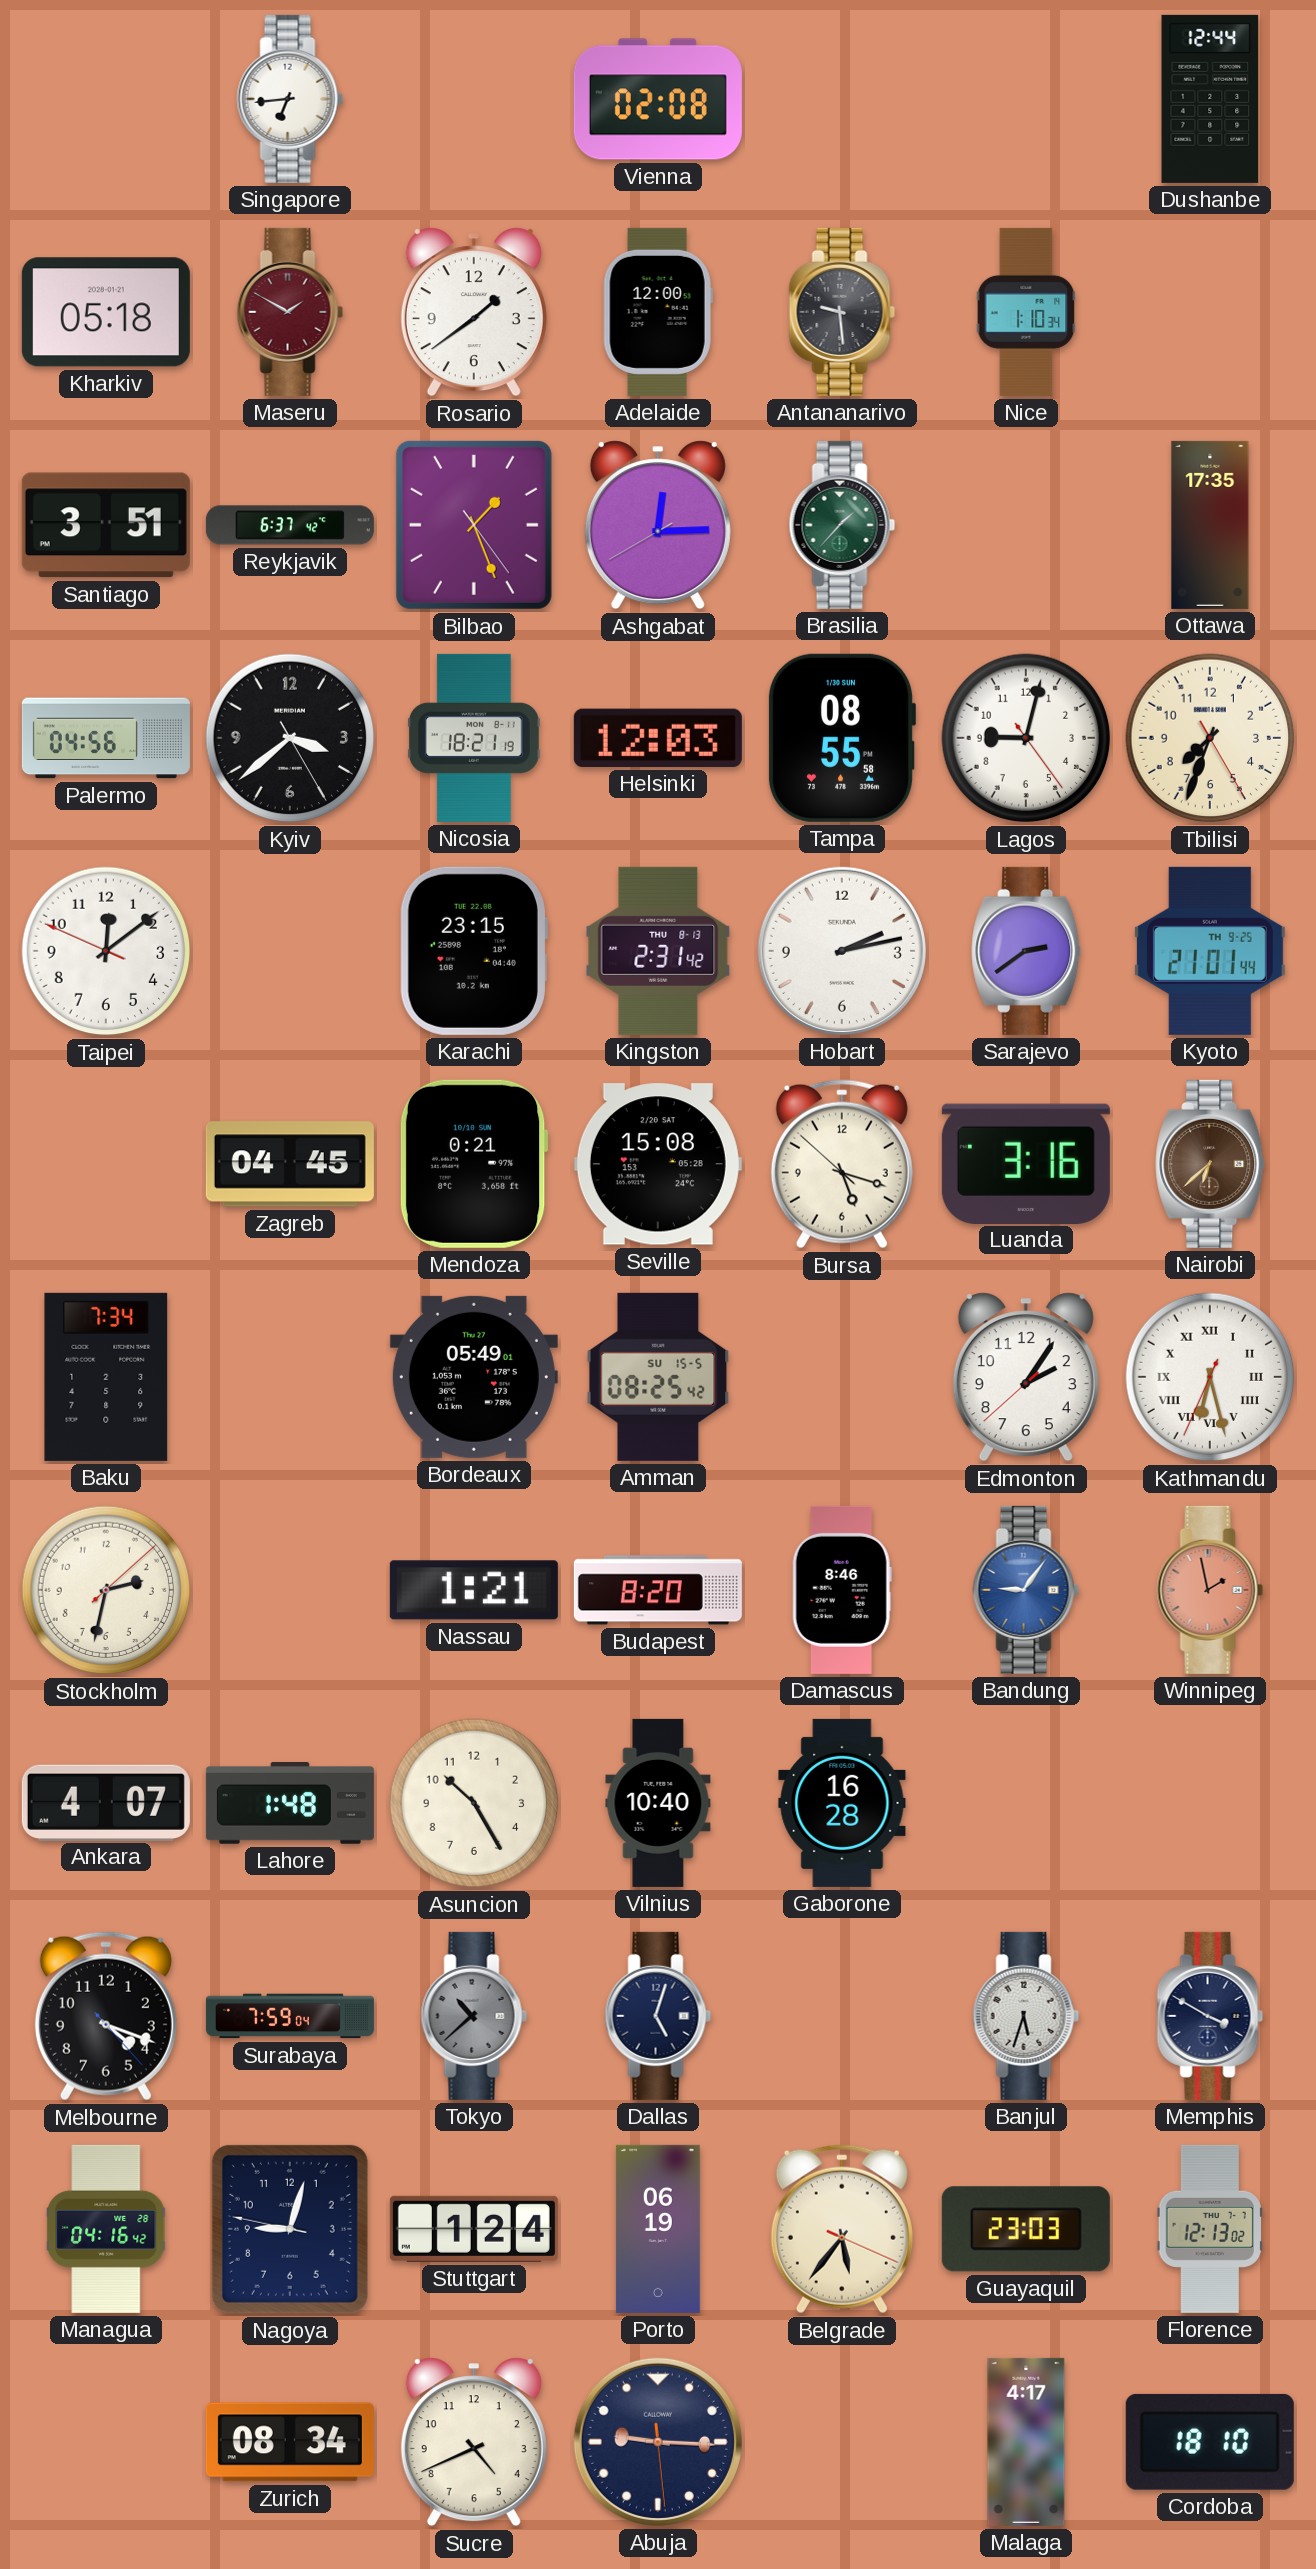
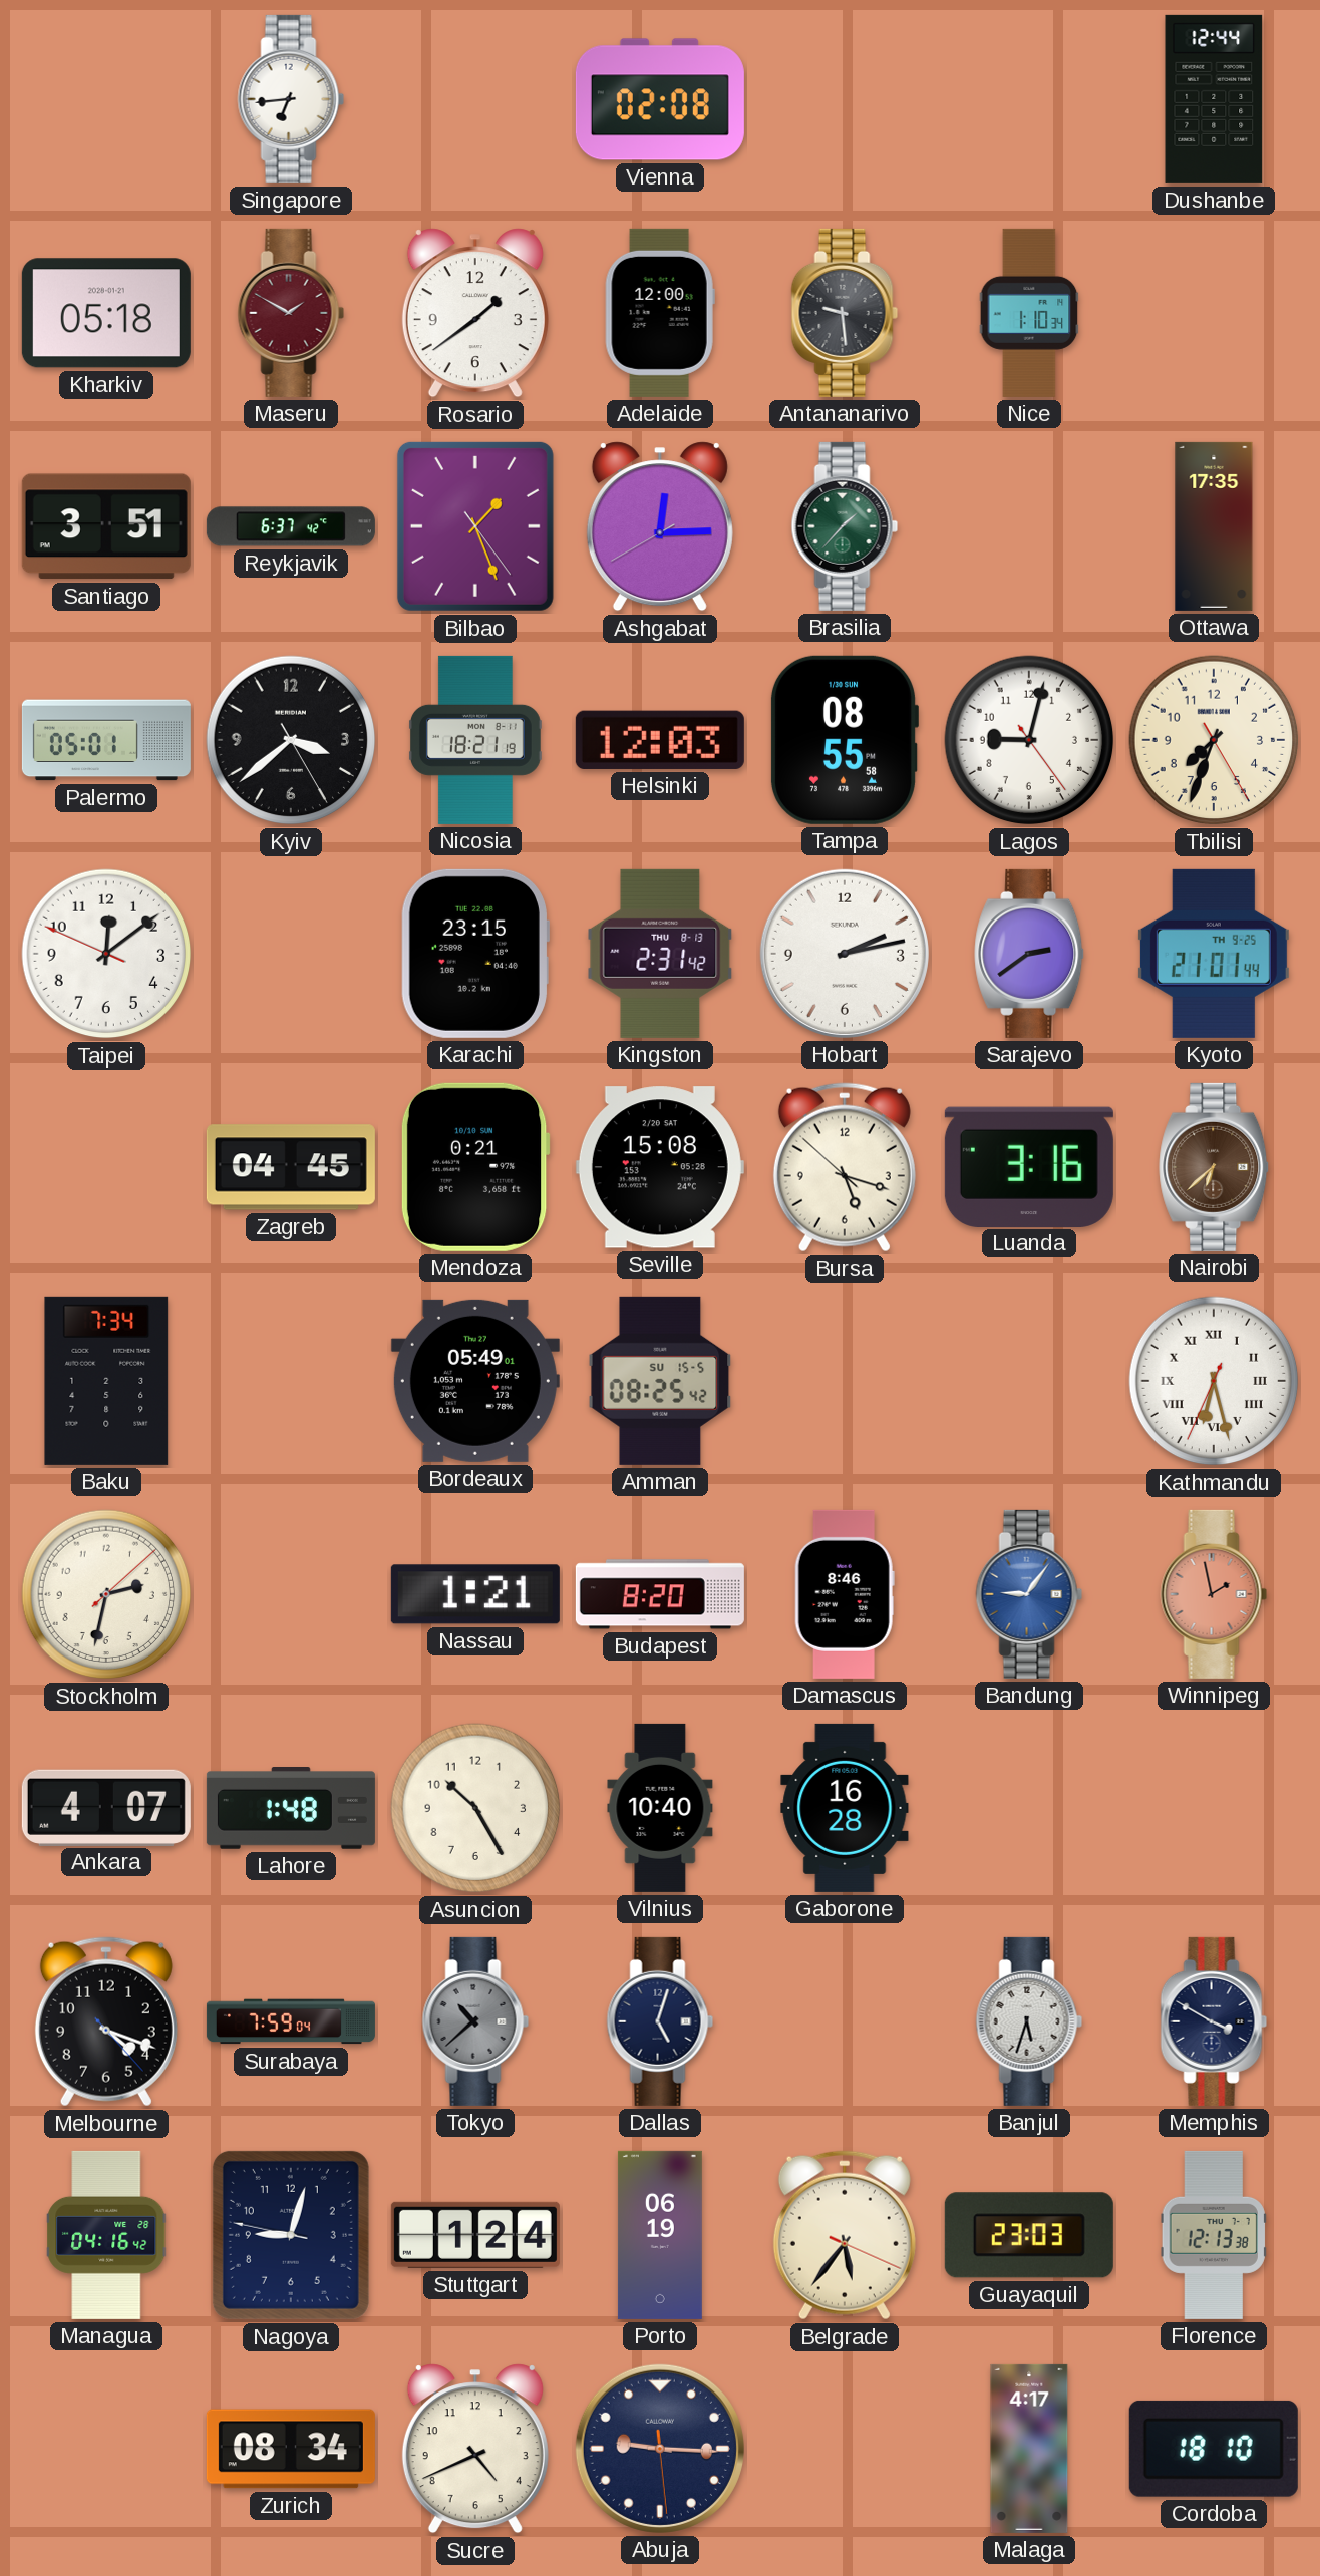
Palermo: 04:56 -> 05:01
Edmonton: 2:05 -> none
Florence: 12:13:02 -> 12:13:38
